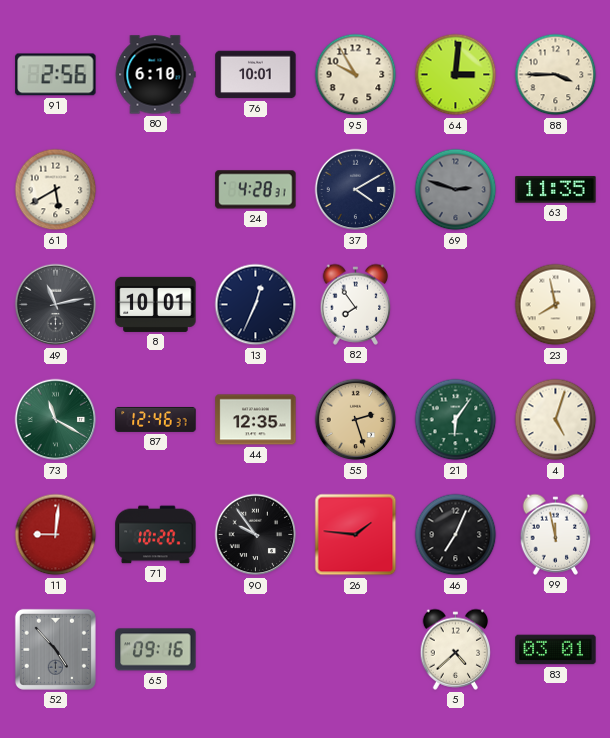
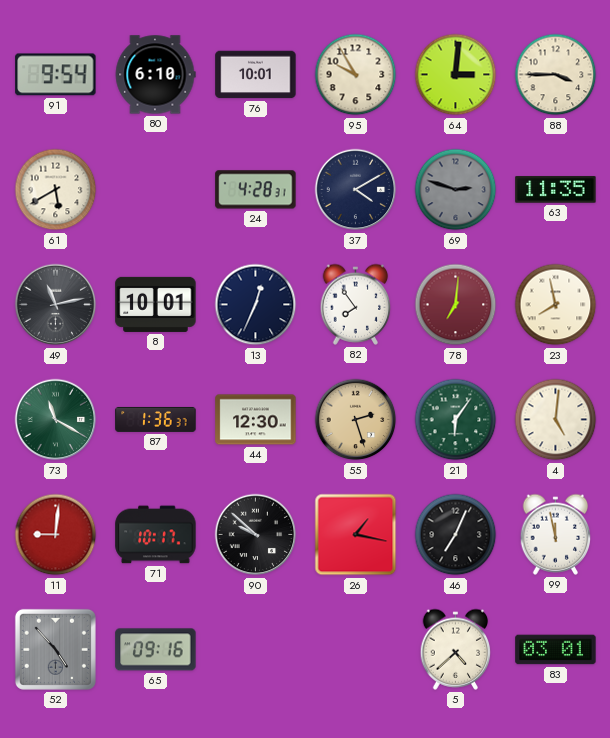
91: 2:56 -> 9:54
78: none -> 7:01
87: 12:46 -> 1:36
44: 12:35 -> 12:30
4: 5:03 -> 5:01
71: 10:20 -> 10:17
90: 9:54 -> 9:52
26: 1:46 -> 1:17
